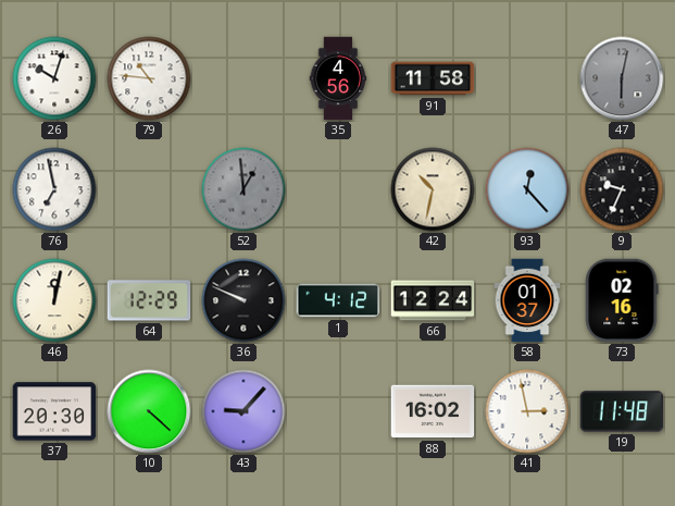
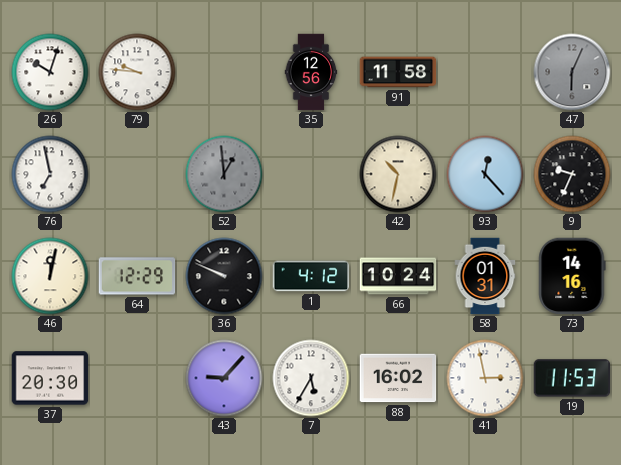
79: 10:46 -> 9:46
35: 4:56 -> 12:56
47: 6:02 -> 6:04
66: 12:24 -> 10:24
58: 01:37 -> 01:31
73: 02:16 -> 14:16
10: 4:22 -> none
7: none -> 5:35
19: 11:48 -> 11:53
